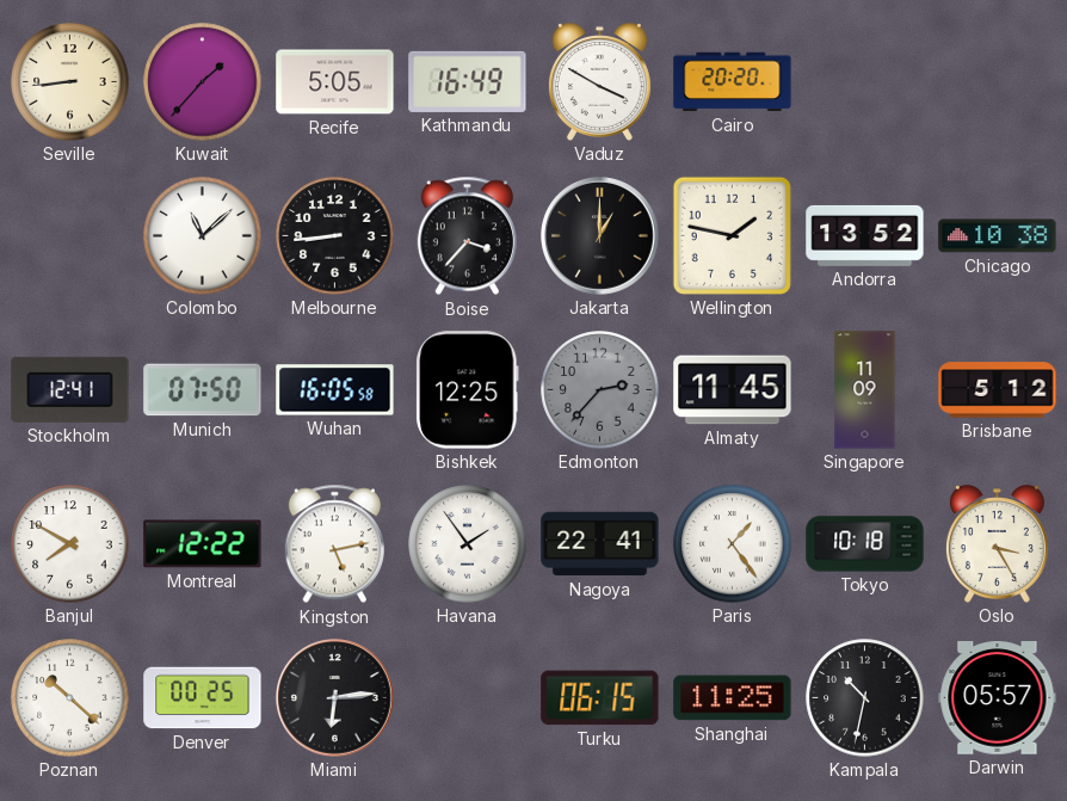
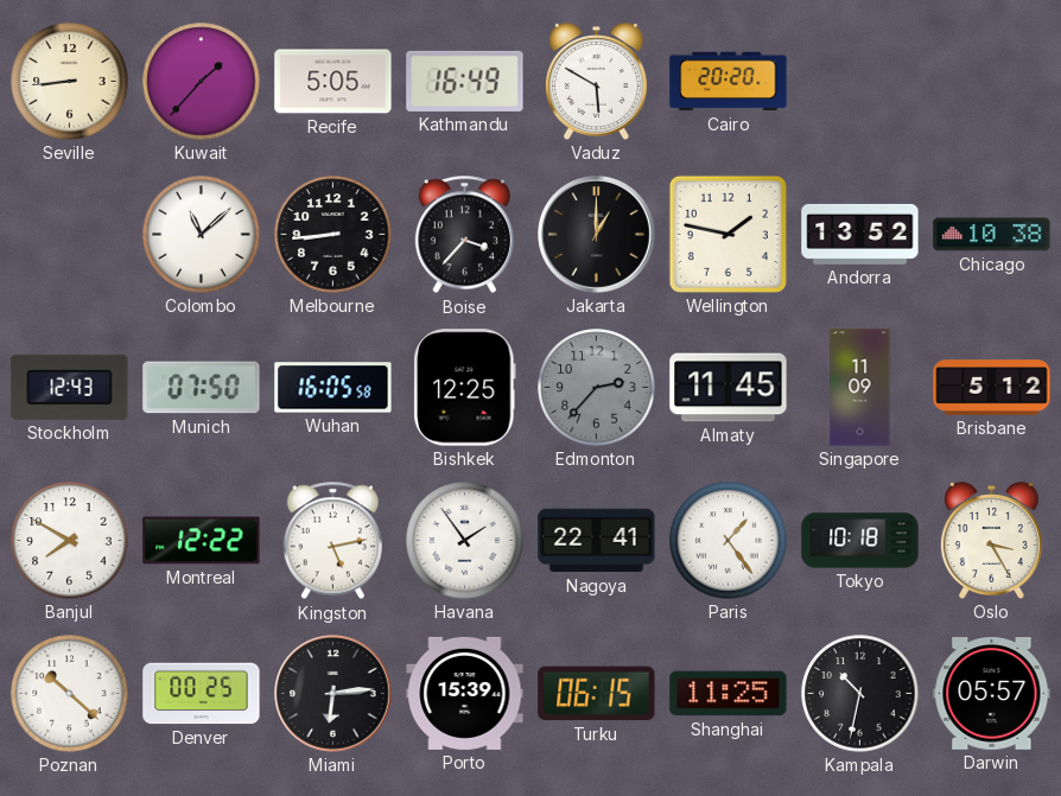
Vaduz: 3:50 -> 5:50
Stockholm: 12:41 -> 12:43
Porto: none -> 15:39
